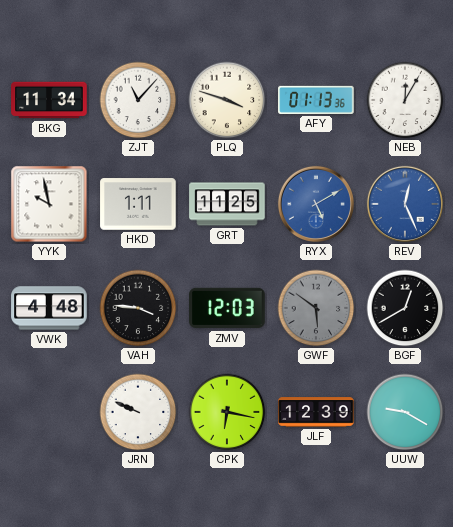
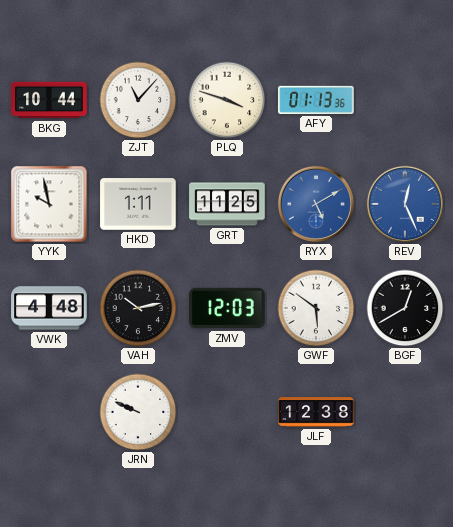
BKG: 11:34 -> 10:44
NEB: 12:05 -> none
VAH: 3:46 -> 10:13
GWF dial: grey -> white
CPK: 6:17 -> none
JLF: 12:39 -> 12:38
UUW: 9:20 -> none
